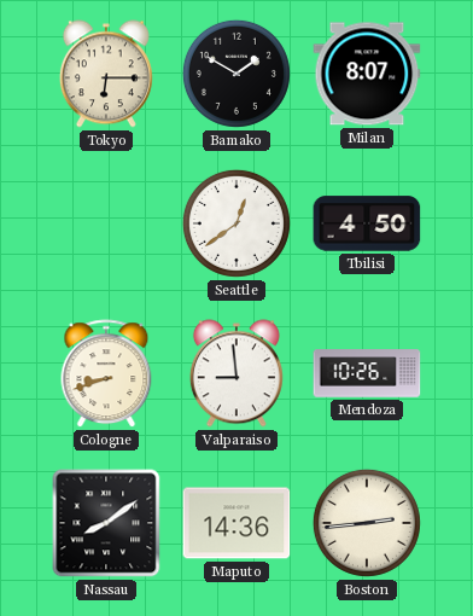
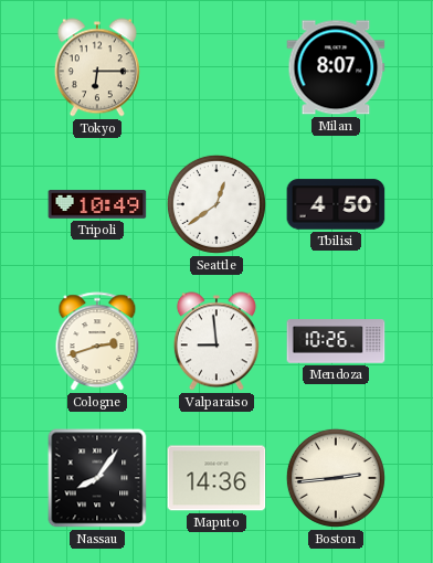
Bamako: 1:50 -> none
Tripoli: none -> 10:49
Cologne: 8:42 -> 2:42
Nassau: 8:09 -> 8:06
